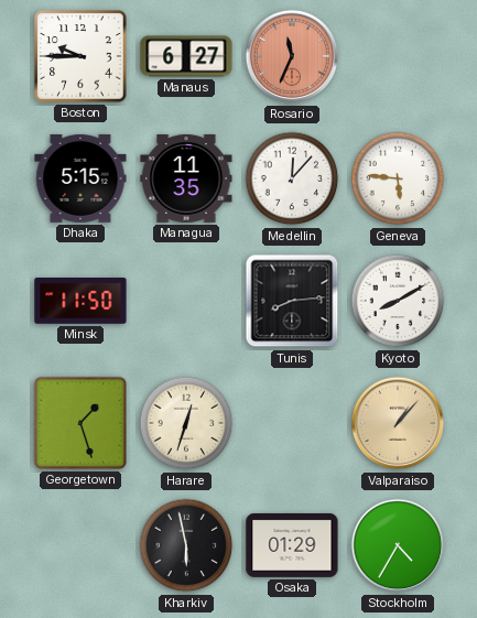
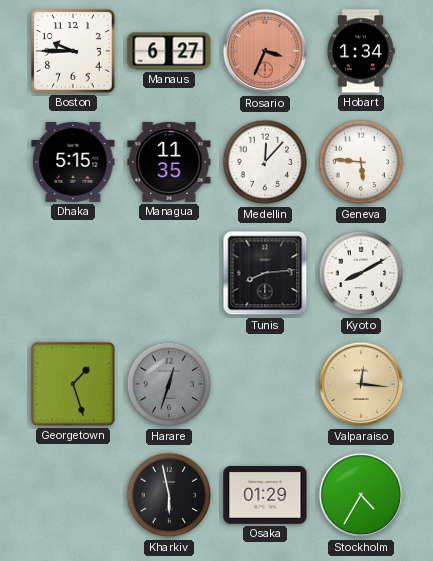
Rosario: 11:34 -> 3:34
Hobart: none -> 1:34
Minsk: 11:50 -> none
Harare dial: cream -> grey
Valparaiso: 1:07 -> 12:16
